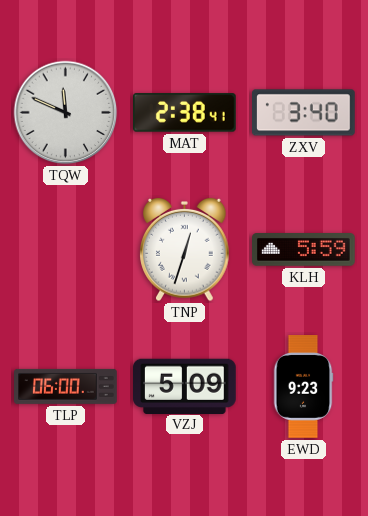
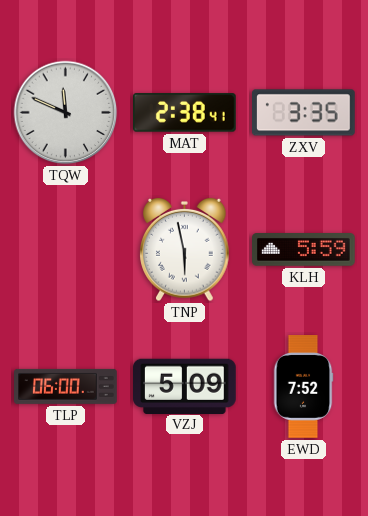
ZXV: 3:40 -> 3:35
TNP: 12:33 -> 5:58
EWD: 9:23 -> 7:52
